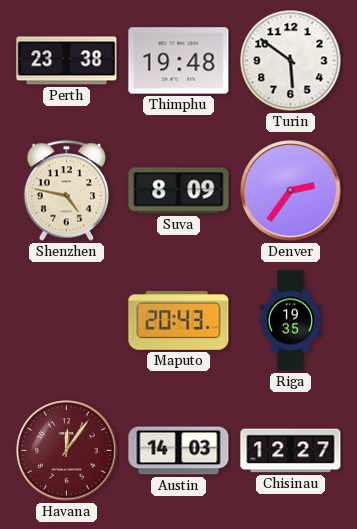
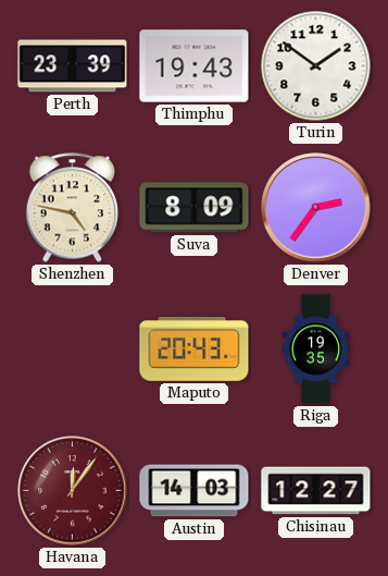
Perth: 23:38 -> 23:39
Thimphu: 19:48 -> 19:43
Turin: 5:51 -> 1:51
